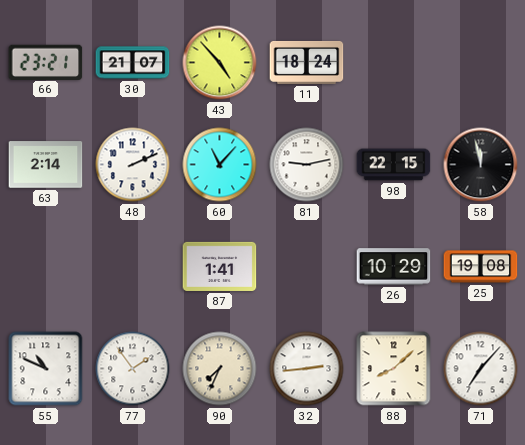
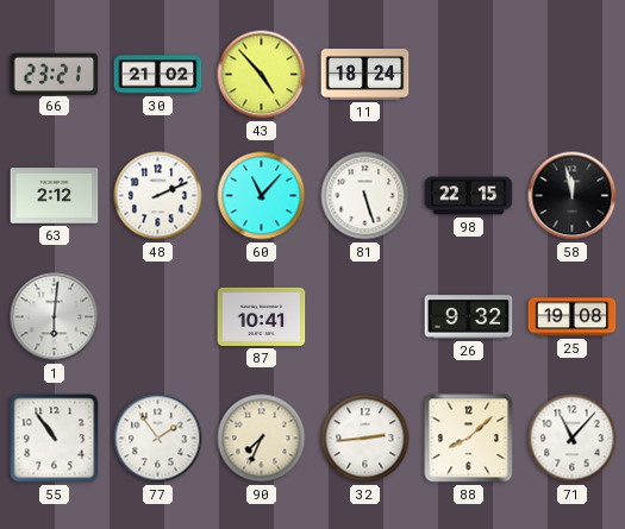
30: 21:07 -> 21:02
63: 2:14 -> 2:12
81: 9:13 -> 5:27
1: none -> 6:01
87: 1:41 -> 10:41
26: 10:29 -> 9:32
55: 10:49 -> 10:54
71: 7:07 -> 11:07
